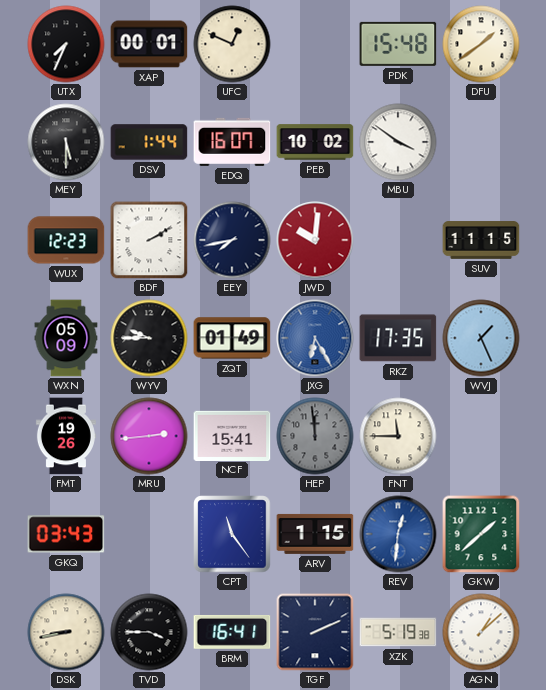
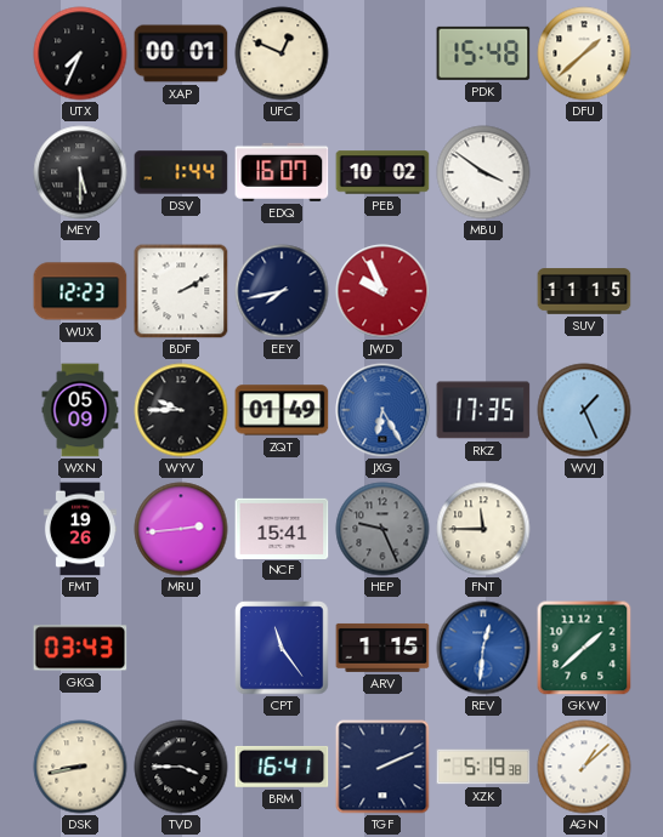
DFU: 1:39 -> 1:38
JWD: 10:01 -> 9:56
HEP: 11:59 -> 9:26
